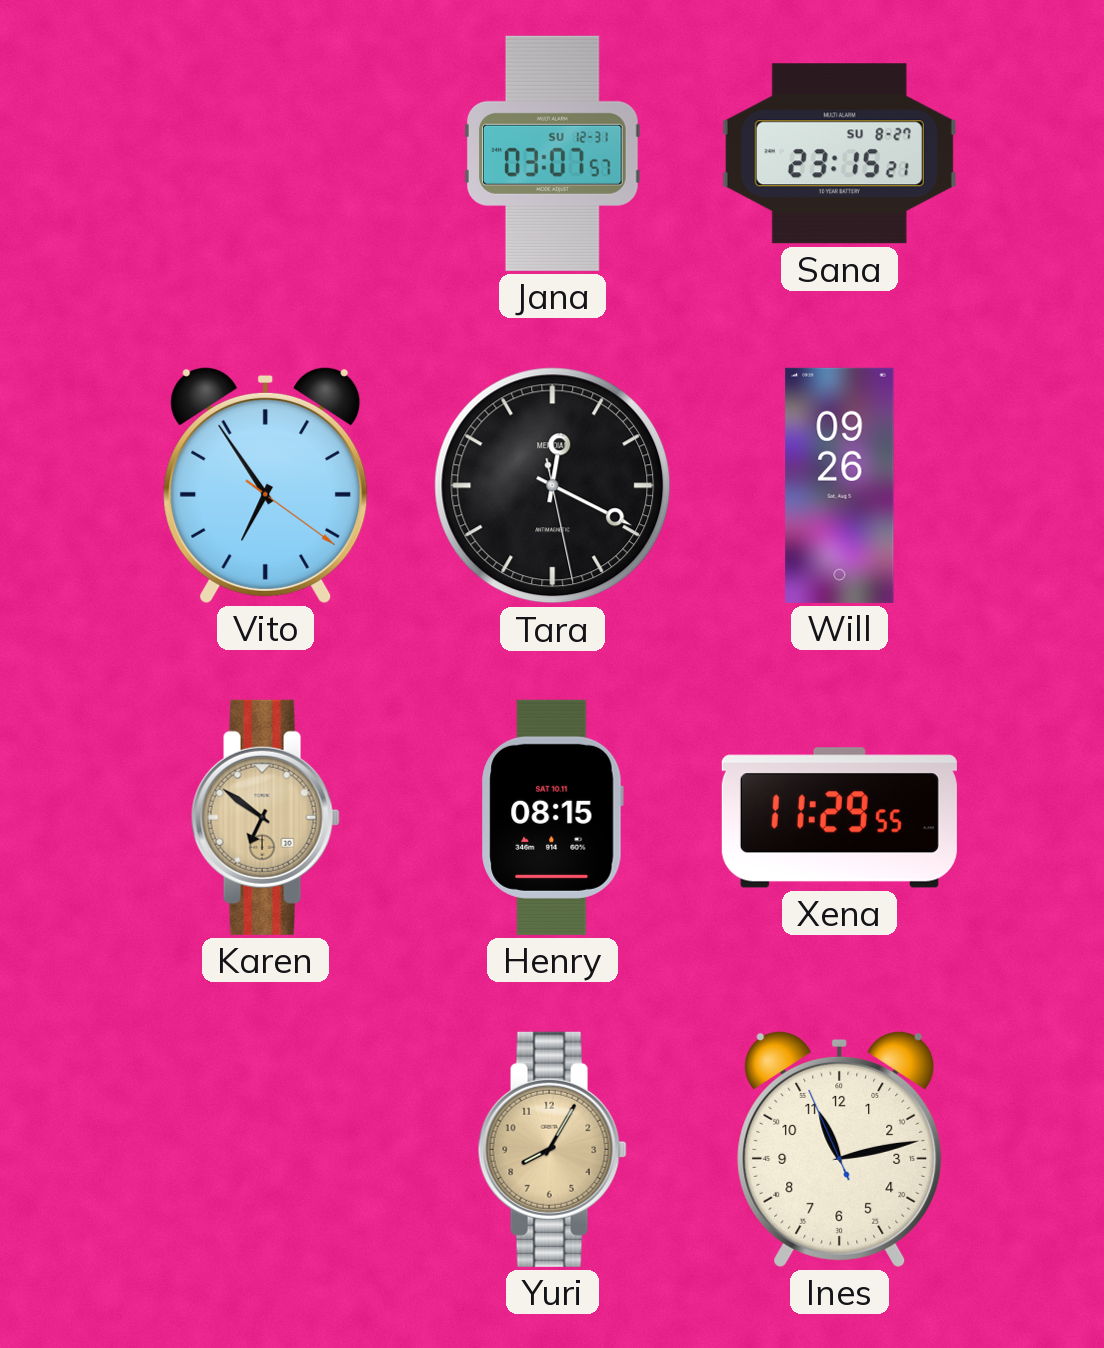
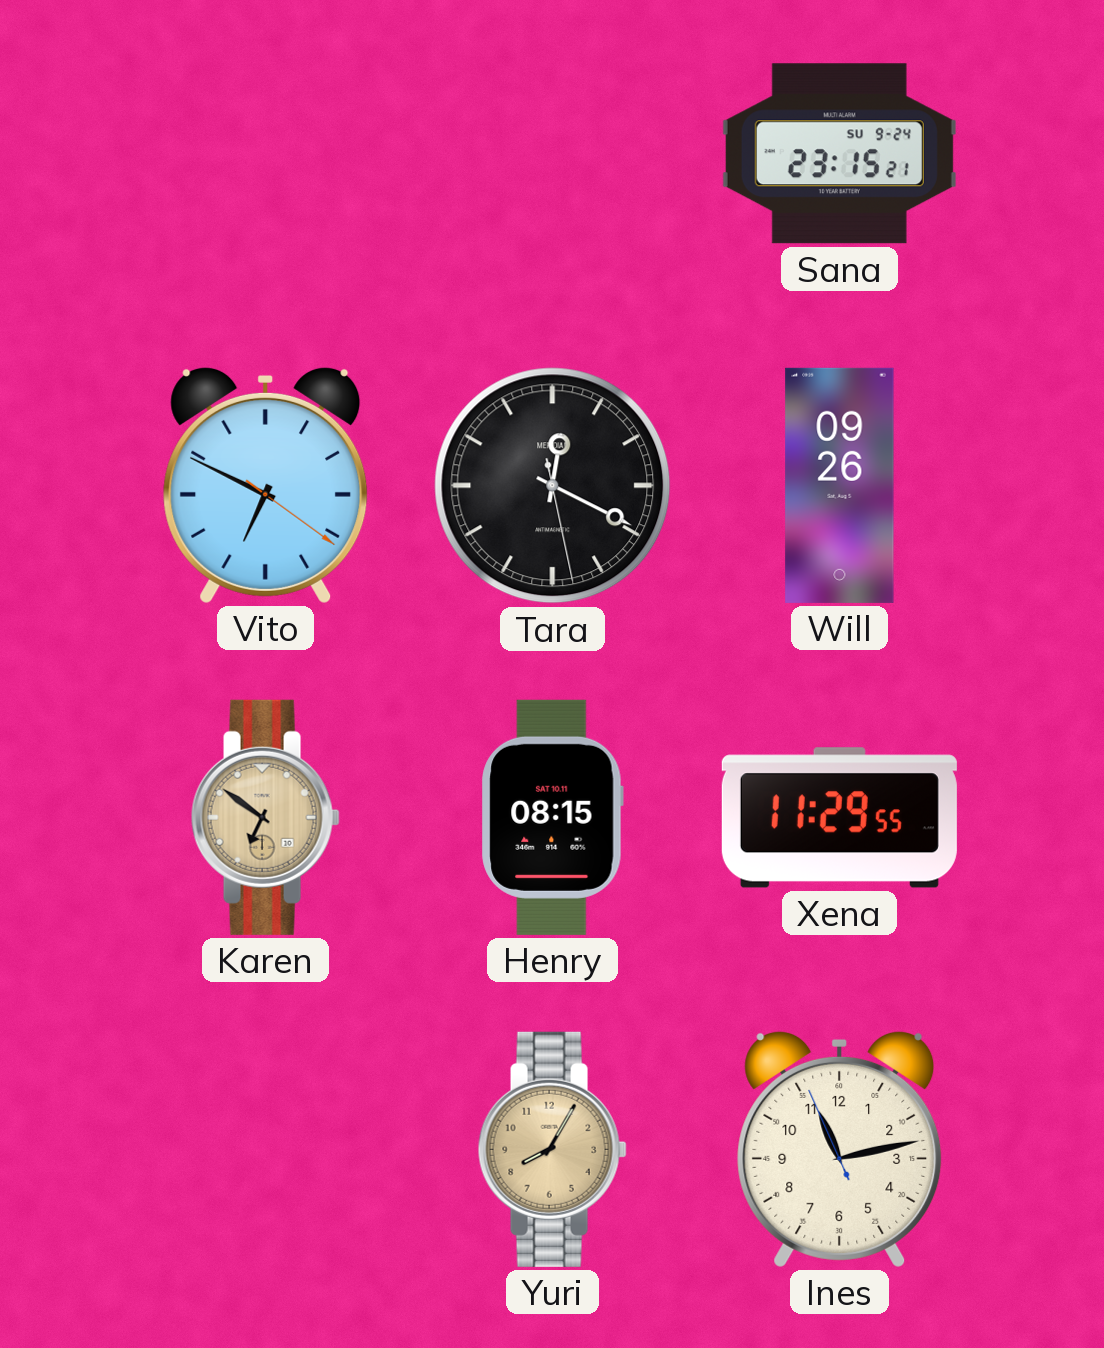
Jana: 03:07 -> none
Sana date: SU 8-27 -> SU 9-24
Vito: 6:54 -> 6:49
